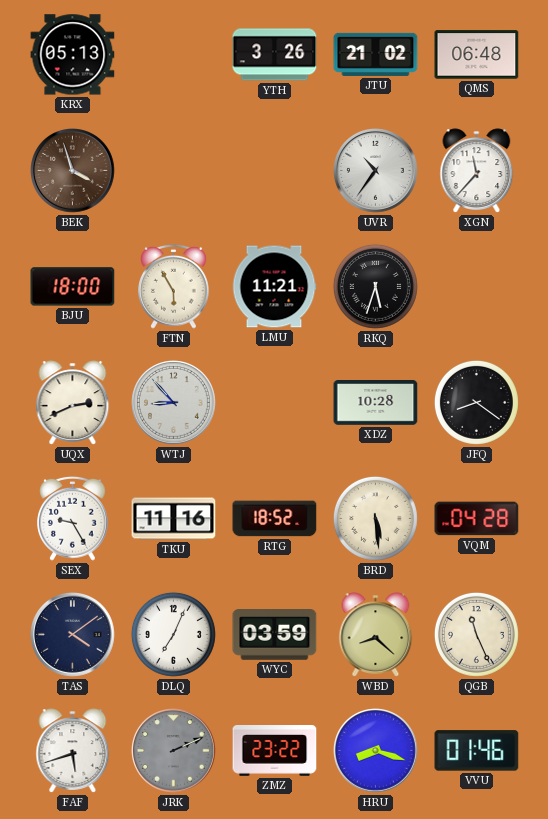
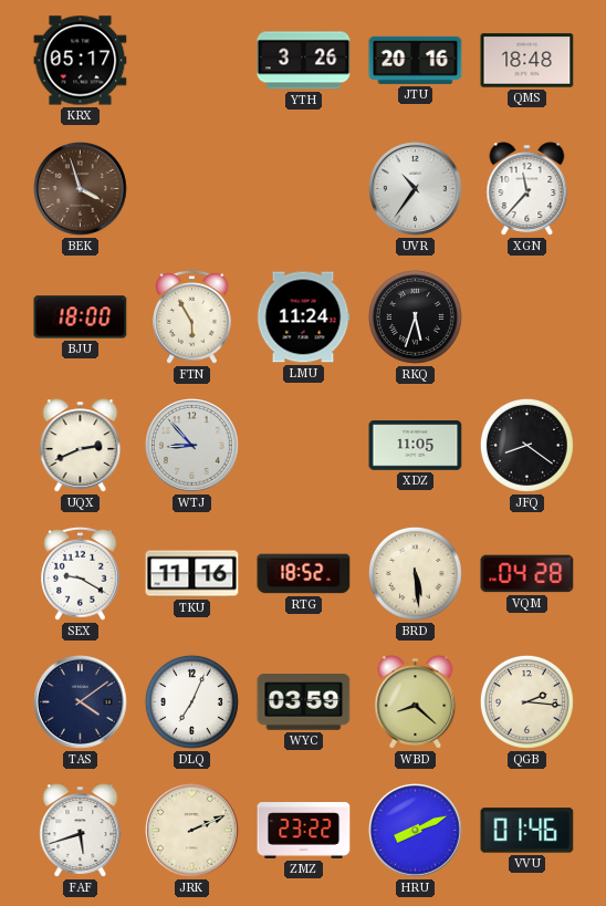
KRX: 05:13 -> 05:17
JTU: 21:02 -> 20:16
QMS: 06:48 -> 18:48
LMU: 11:21 -> 11:24
XDZ: 10:28 -> 11:05
SEX: 9:25 -> 9:20
QGB: 11:26 -> 2:16
JRK dial: grey -> cream
HRU: 8:18 -> 8:11
